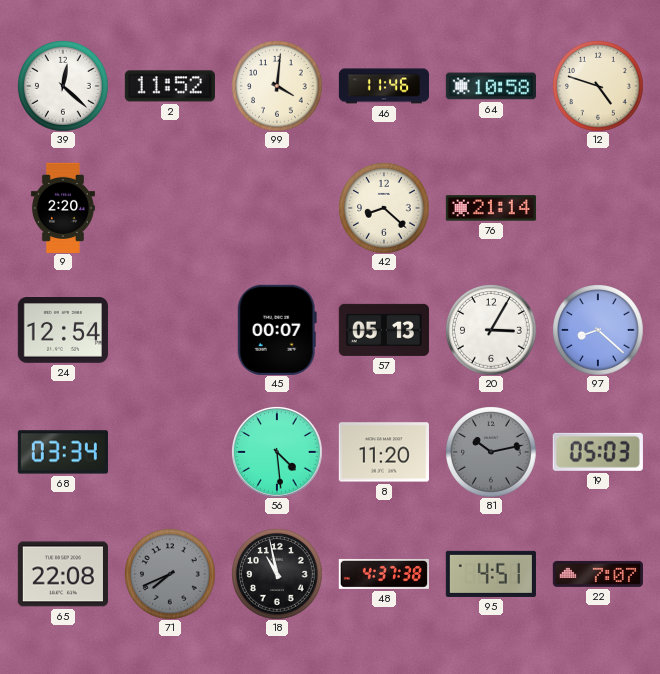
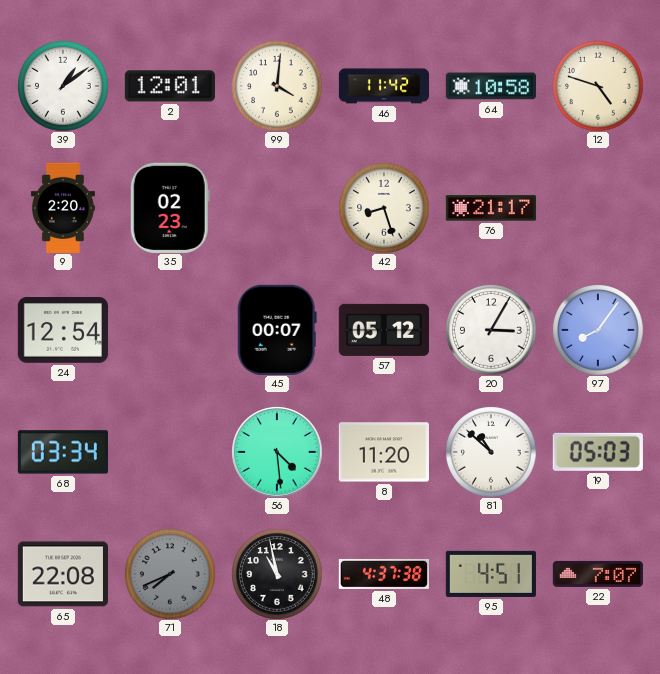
39: 12:22 -> 1:09
2: 11:52 -> 12:01
46: 11:46 -> 11:42
35: none -> 02:23
42: 8:22 -> 8:27
76: 21:14 -> 21:17
57: 05:13 -> 05:12
97: 8:22 -> 8:06
81: 10:13 -> 10:52
81 dial: grey -> white
